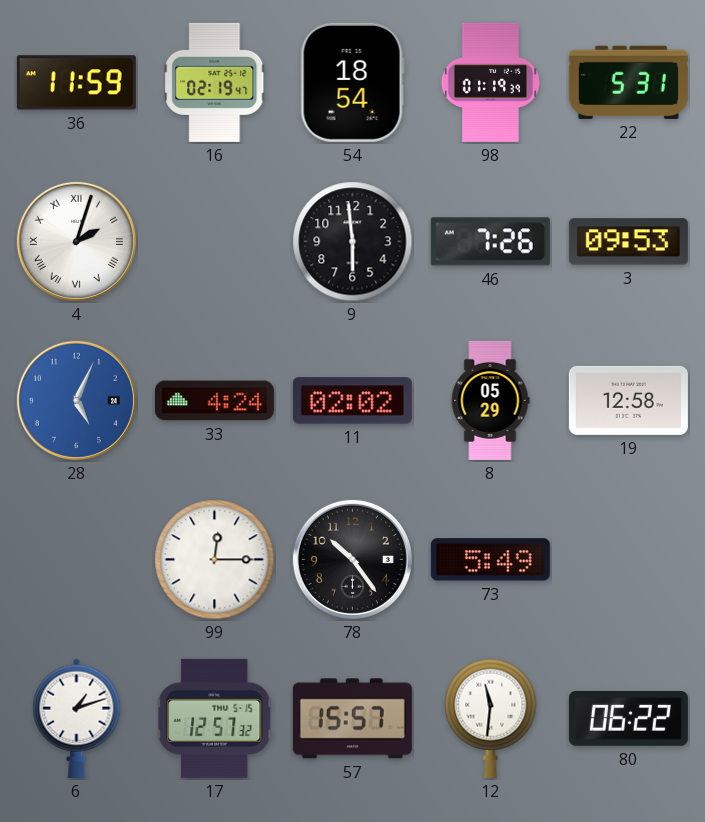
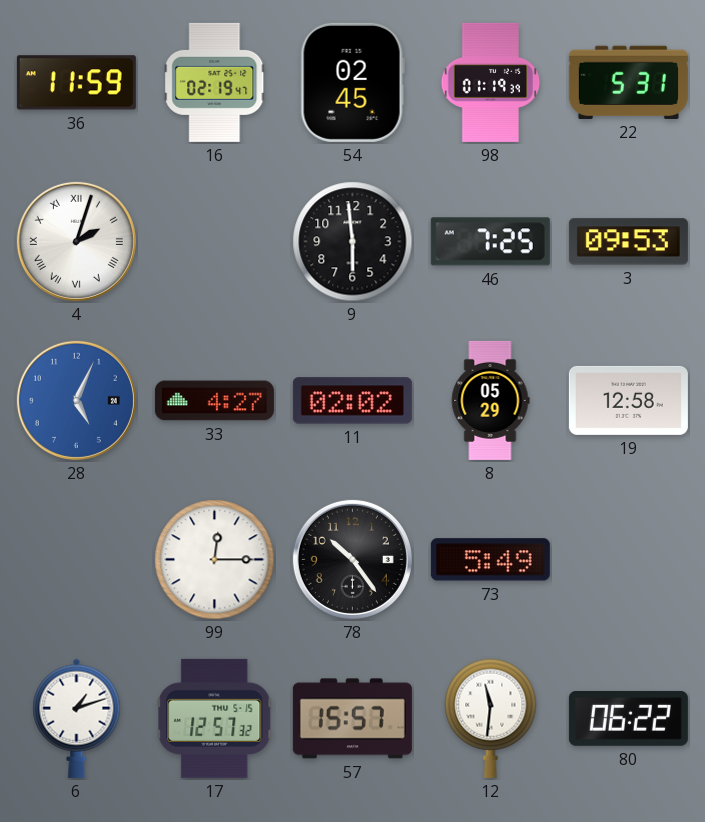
54: 18:54 -> 02:45
46: 7:26 -> 7:25
33: 4:24 -> 4:27
